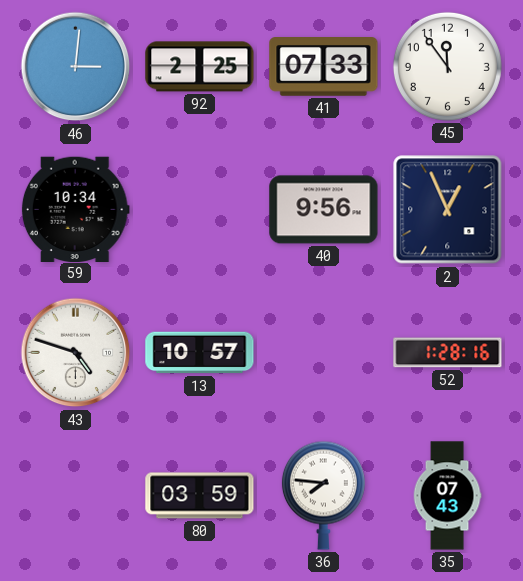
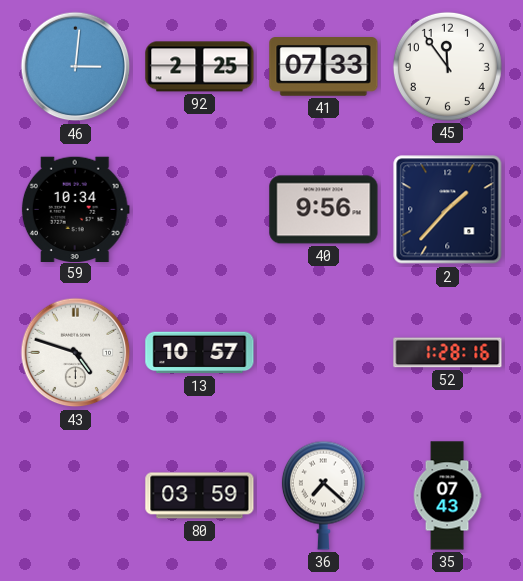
2: 12:56 -> 1:37
36: 7:46 -> 7:22
